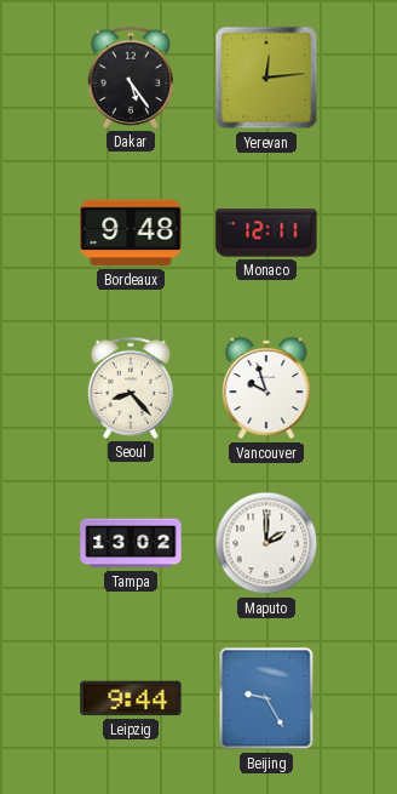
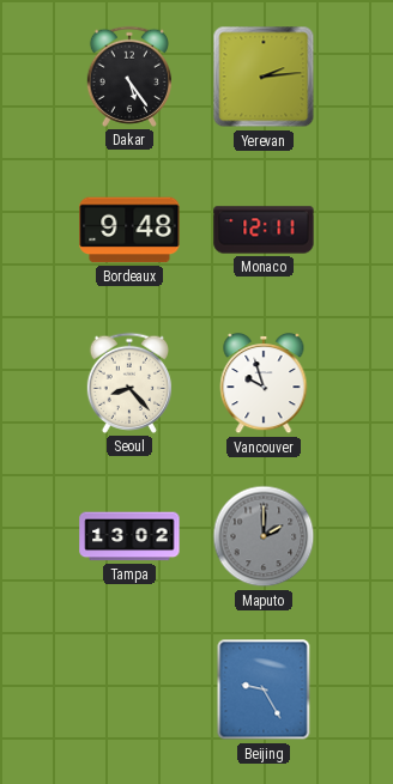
Yerevan: 12:14 -> 2:14
Maputo dial: white -> grey
Leipzig: 9:44 -> none
